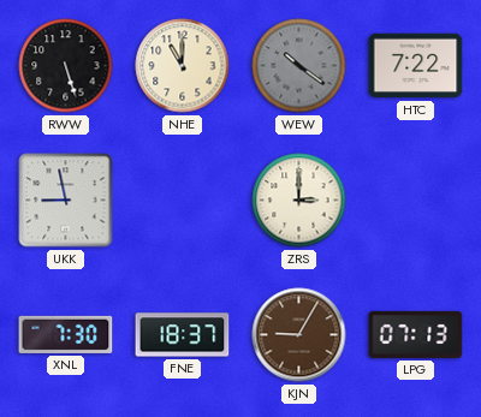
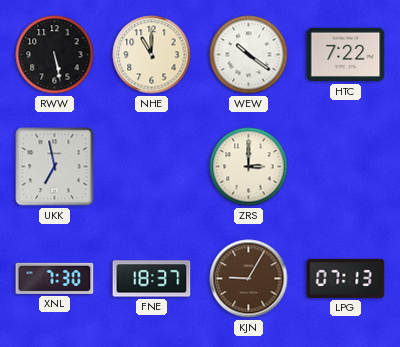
RWW: 5:27 -> 5:28
WEW dial: grey -> white
UKK: 8:58 -> 6:58
